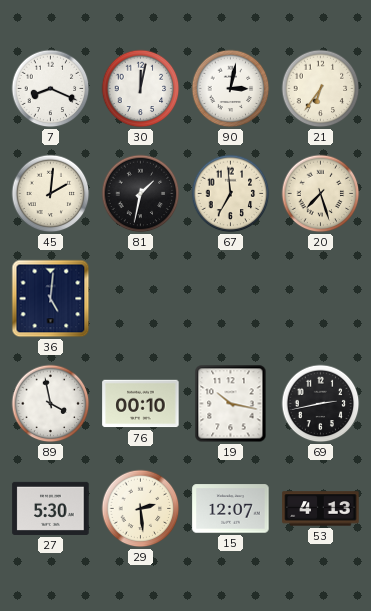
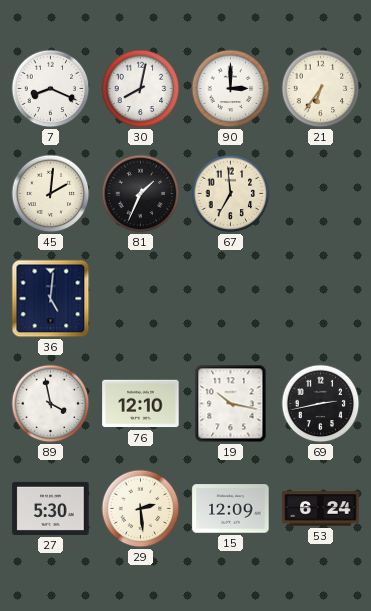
30: 12:02 -> 8:02
90: 3:02 -> 3:00
81: 1:32 -> 1:34
20: 7:27 -> none
76: 00:10 -> 12:10
15: 12:07 -> 12:09
53: 4:13 -> 6:24
